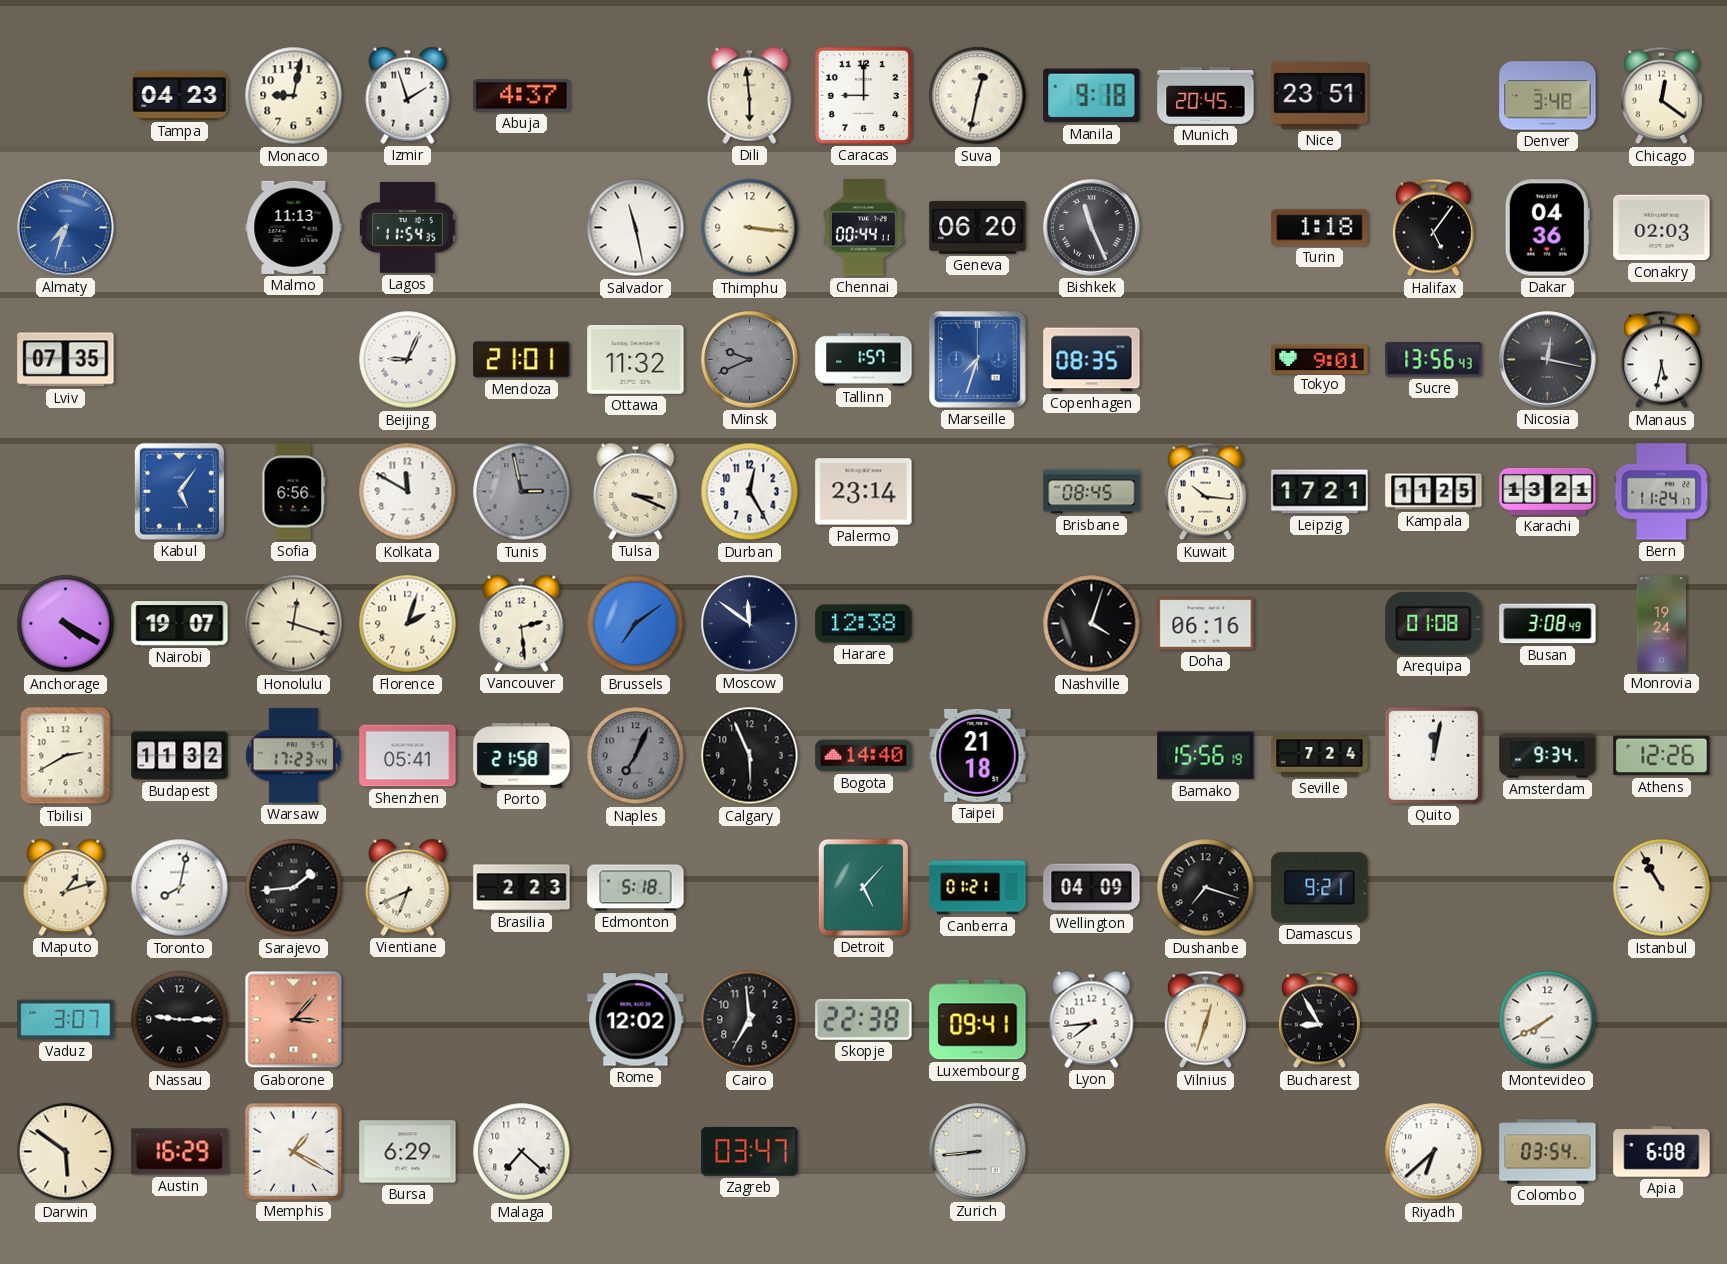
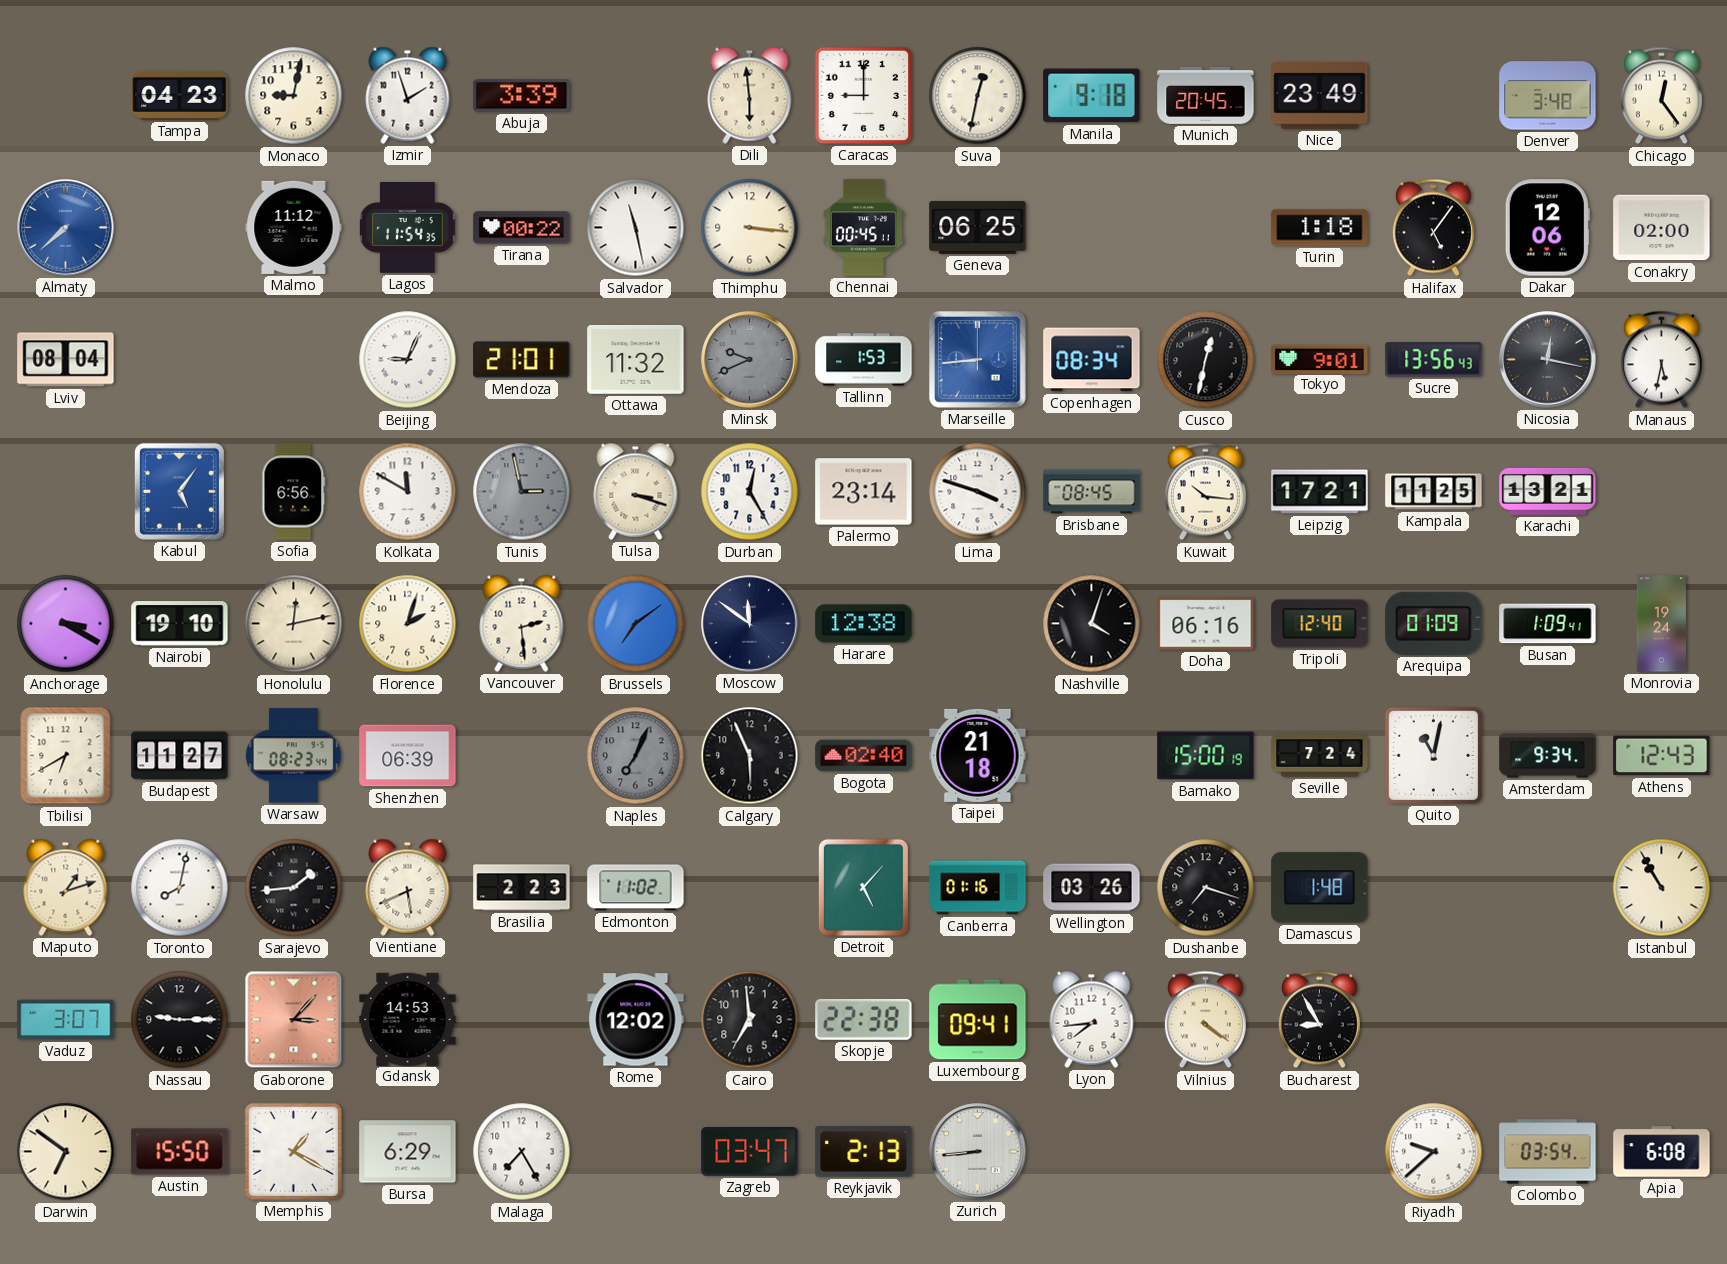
Abuja: 4:37 -> 3:39
Nice: 23:51 -> 23:49
Chicago: 12:21 -> 12:24
Almaty: 7:33 -> 7:38
Malmo: 11:13 -> 11:12
Tirana: none -> 00:22
Chennai: 00:44 -> 00:45
Geneva: 06:20 -> 06:25
Bishkek: 11:26 -> none
Dakar: 04:36 -> 12:06
Conakry: 02:03 -> 02:00
Lviv: 07:35 -> 08:04
Tallinn: 1:57 -> 1:53
Marseille: 7:33 -> 8:44
Copenhagen: 08:35 -> 08:34
Cusco: none -> 12:32
Tulsa: 3:19 -> 3:18
Lima: none -> 3:48
Bern: 11:24 -> none
Anchorage: 4:20 -> 3:20
Nairobi: 19:07 -> 19:10
Honolulu: 12:18 -> 12:13
Tripoli: none -> 12:40
Arequipa: 01:08 -> 01:09
Busan: 3:08 -> 1:09
Tbilisi: 2:40 -> 6:40
Budapest: 11:32 -> 11:27
Warsaw: 17:23 -> 08:23
Shenzhen: 05:41 -> 06:39
Porto: 21:58 -> none
Bogota: 14:40 -> 02:40
Bamako: 15:56 -> 15:00
Quito: 12:02 -> 11:02
Athens: 12:26 -> 12:43
Vientiane: 6:41 -> 5:41
Edmonton: 5:18 -> 11:02
Canberra: 01:21 -> 01:16
Wellington: 04:09 -> 03:26
Damascus: 9:21 -> 1:48
Gdansk: none -> 14:53
Vilnius: 12:33 -> 4:21
Montevideo: 7:40 -> none
Darwin: 5:51 -> 6:51
Austin: 16:29 -> 15:50
Malaga: 7:22 -> 7:25
Reykjavik: none -> 2:13
Riyadh: 6:38 -> 9:38
